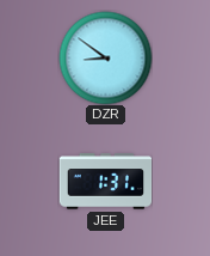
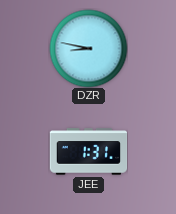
DZR: 8:51 -> 8:47
